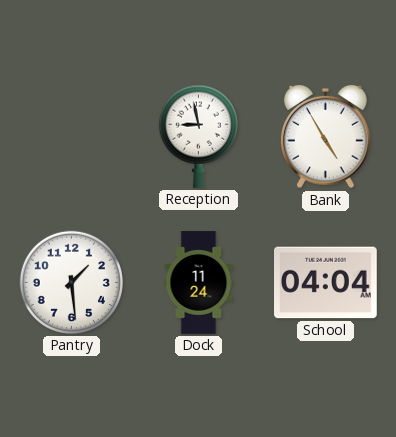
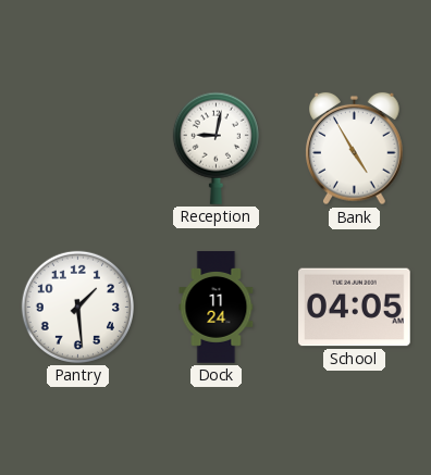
Reception: 8:58 -> 9:02
School: 04:04 -> 04:05
